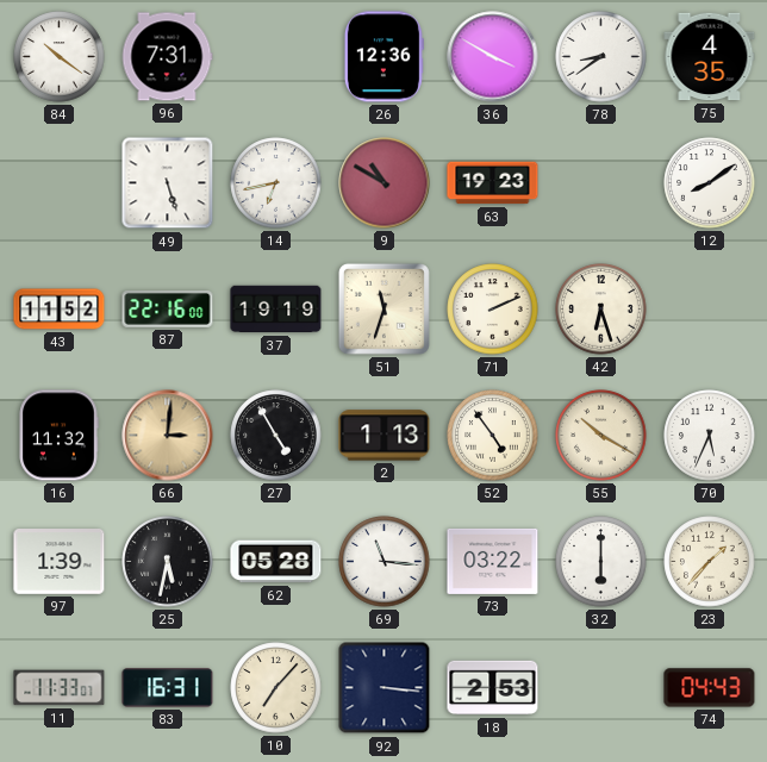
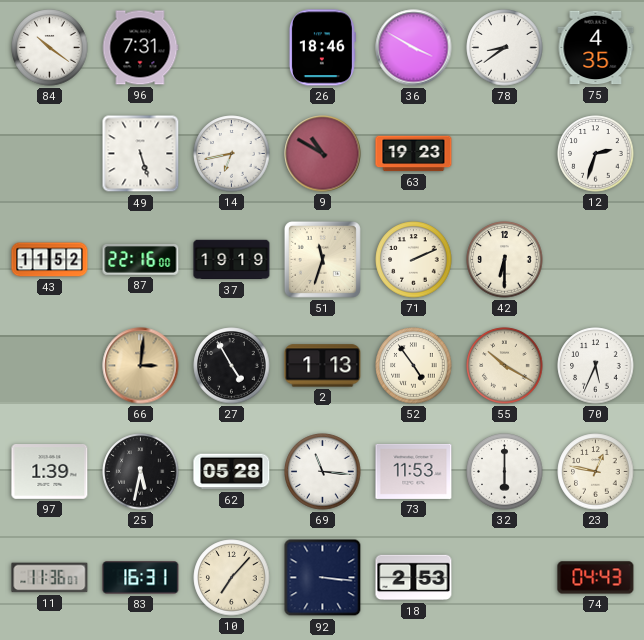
26: 12:36 -> 18:46
12: 8:09 -> 2:33
42: 6:27 -> 6:30
16: 11:32 -> none
73: 03:22 -> 11:53
23: 1:37 -> 12:47
11: 11:33 -> 11:36
